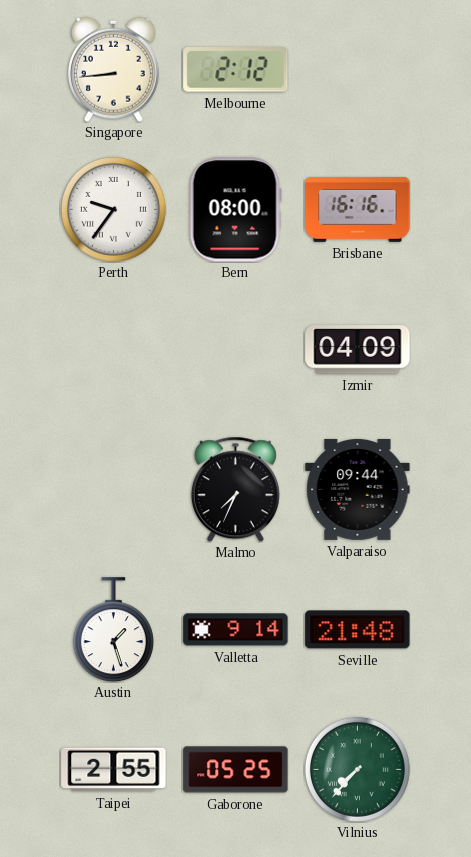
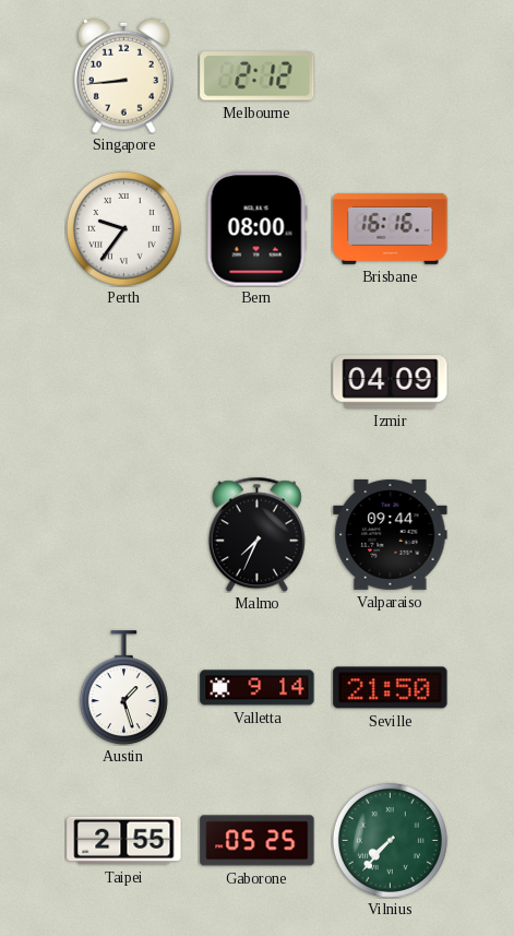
Seville: 21:48 -> 21:50
